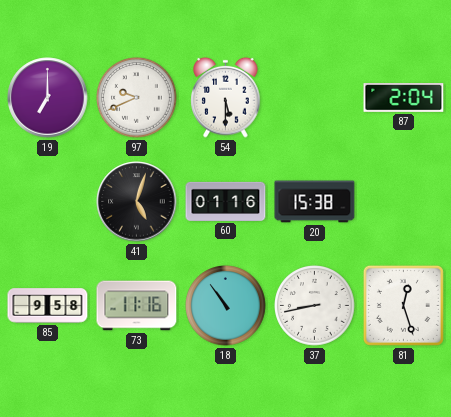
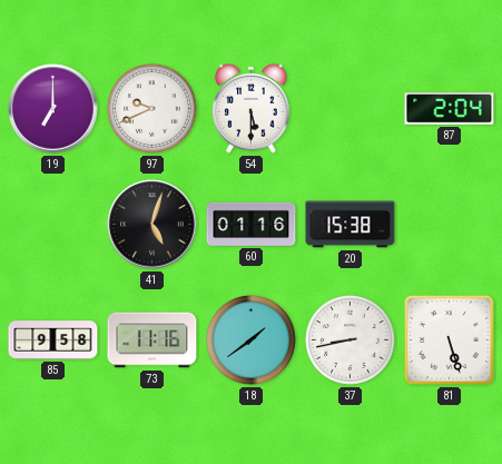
18: 10:54 -> 1:39
81: 12:27 -> 5:27
